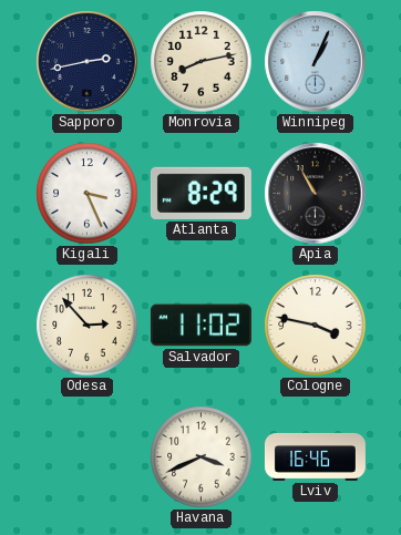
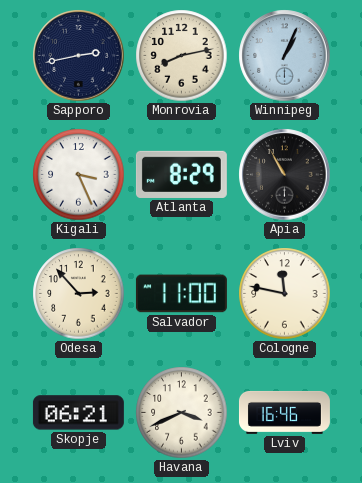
Salvador: 11:02 -> 11:00
Cologne: 3:47 -> 11:47
Skopje: none -> 06:21
